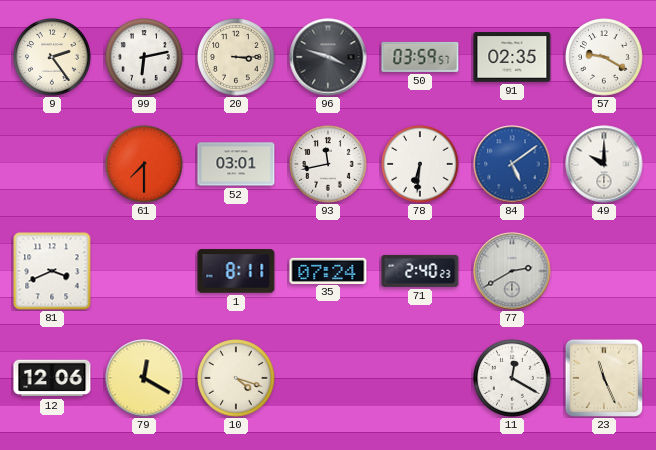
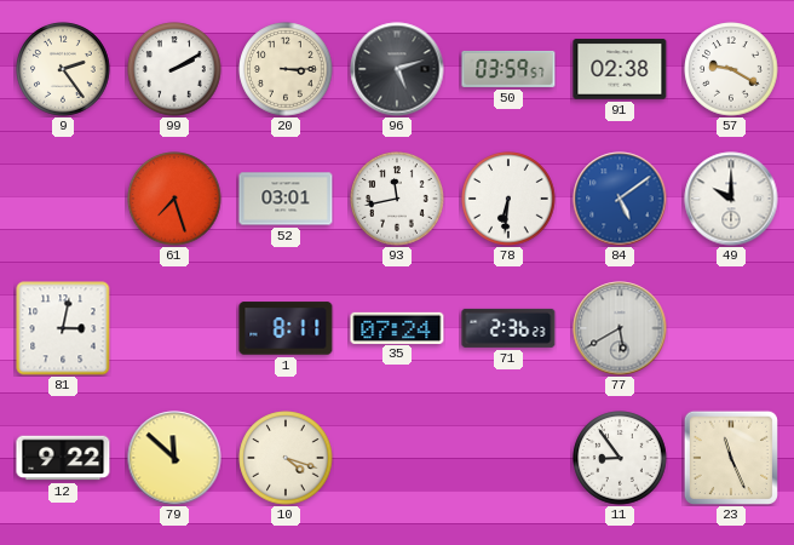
99: 6:13 -> 2:10
96: 3:48 -> 5:12
91: 02:35 -> 02:38
61: 7:30 -> 7:27
81: 3:41 -> 3:02
71: 2:40 -> 2:36
77: 2:40 -> 5:40
12: 12:06 -> 9:22
79: 12:20 -> 11:52
11: 12:20 -> 8:54
